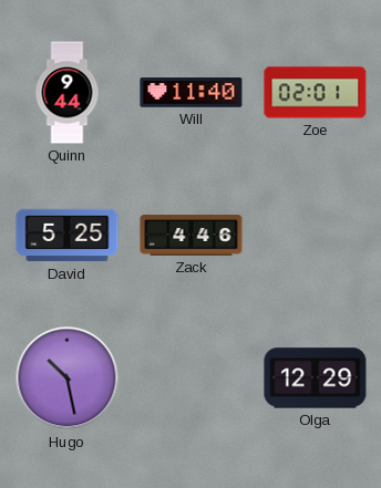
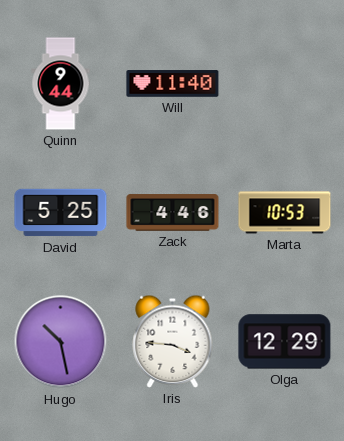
Zoe: 02:01 -> none
Marta: none -> 10:53
Iris: none -> 3:46
